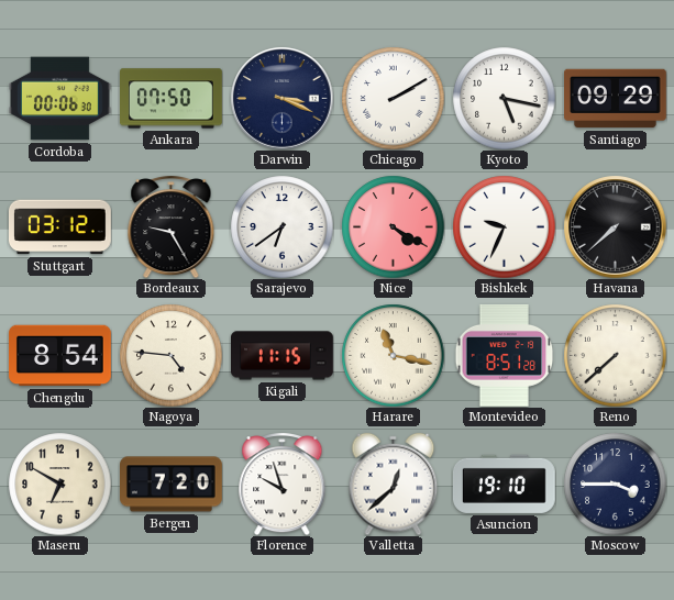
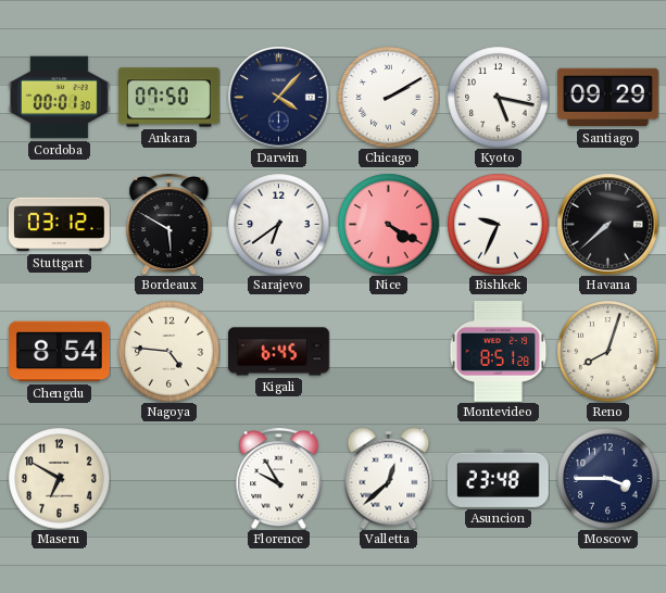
Cordoba: 00:06 -> 00:01
Darwin: 3:19 -> 4:07
Bordeaux: 9:25 -> 5:50
Kigali: 11:15 -> 6:45
Harare: 11:17 -> none
Reno: 7:38 -> 8:03
Bergen: 7:20 -> none
Florence: 9:57 -> 9:55
Asuncion: 19:10 -> 23:48
